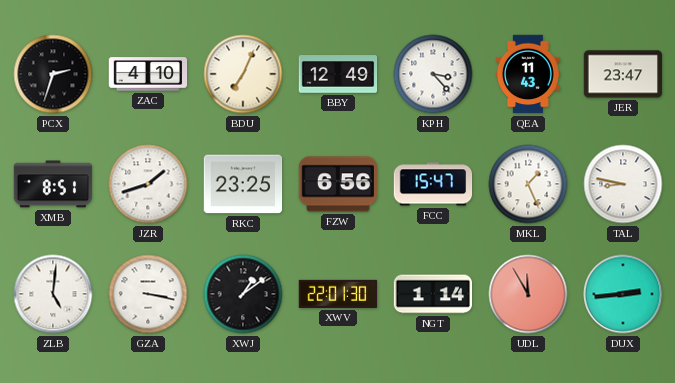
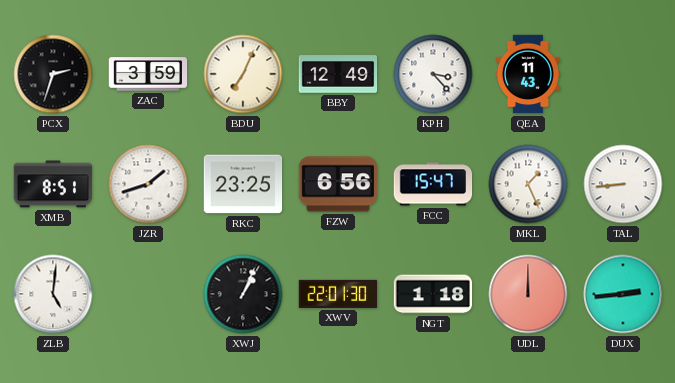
ZAC: 4:10 -> 3:59
JER: 23:47 -> none
TAL: 8:47 -> 8:44
GZA: 3:17 -> none
XWJ: 1:09 -> 1:04
NGT: 1:14 -> 1:18
UDL: 11:55 -> 12:00
